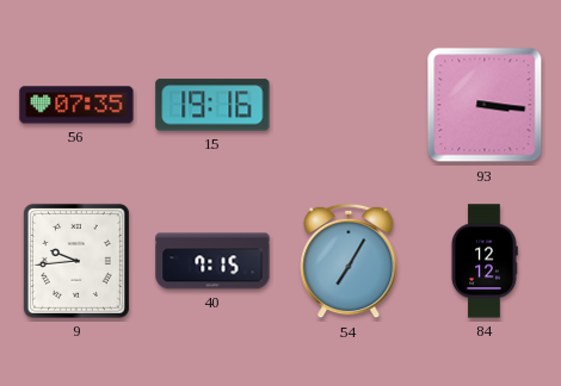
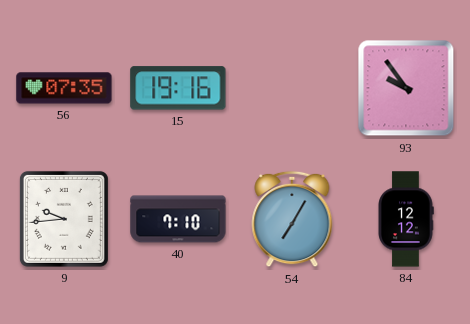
93: 3:16 -> 9:54
40: 7:15 -> 7:10
